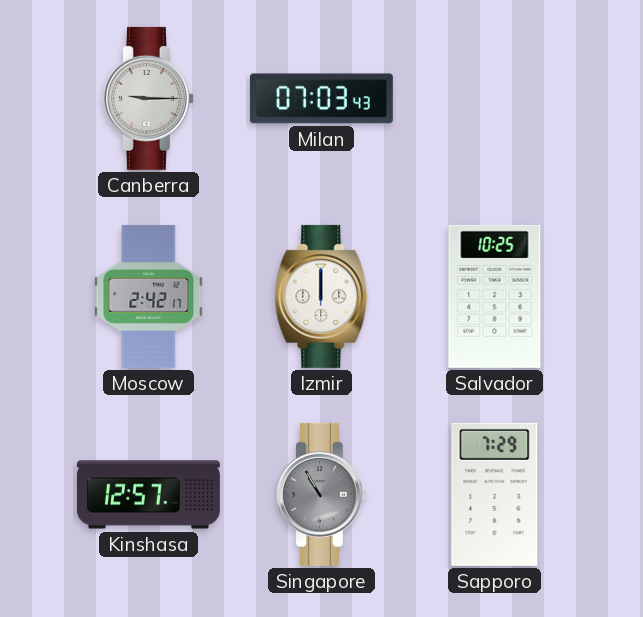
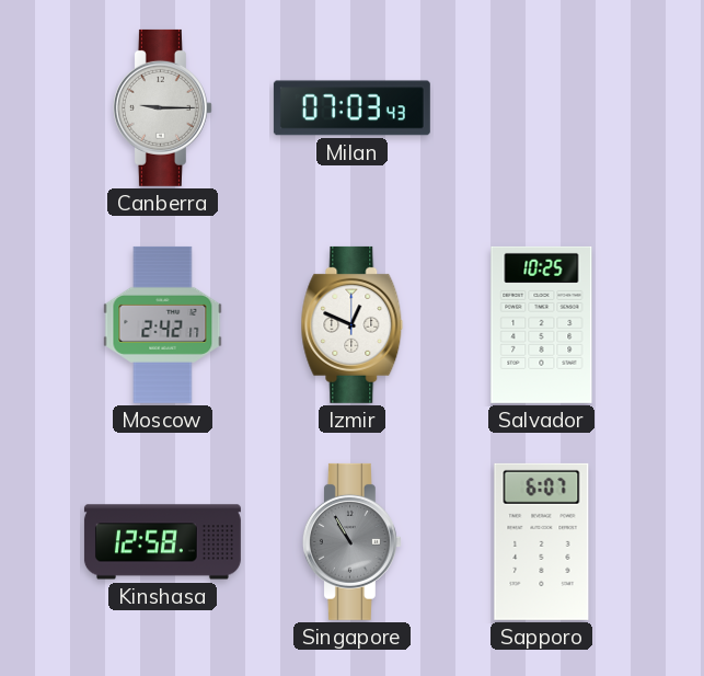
Izmir: 12:00 -> 12:49
Kinshasa: 12:57 -> 12:58
Sapporo: 7:29 -> 6:07
